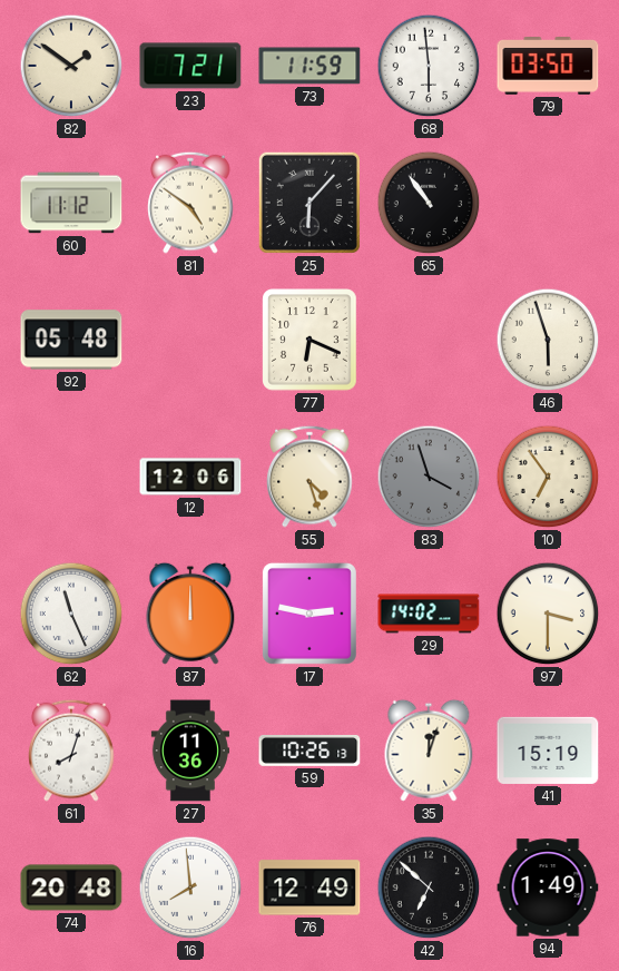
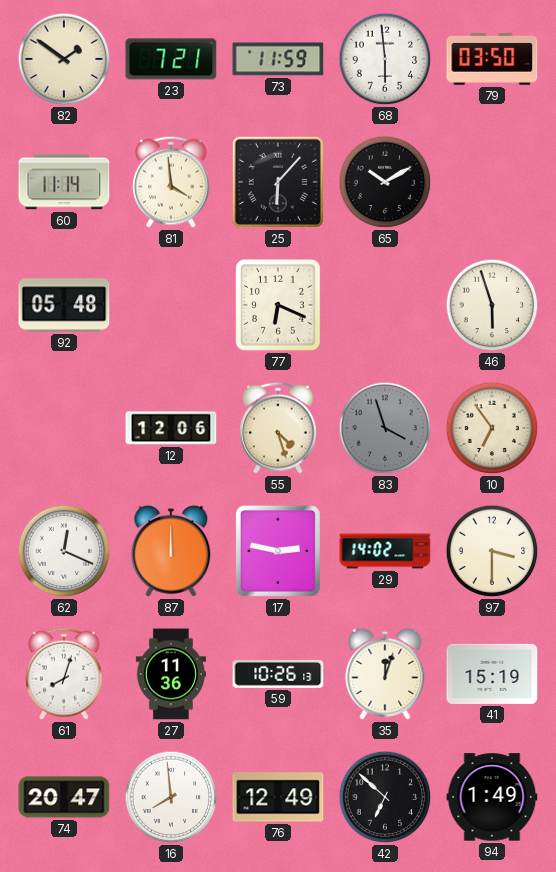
60: 11:12 -> 11:14
81: 4:51 -> 3:59
65: 10:54 -> 10:10
62: 11:26 -> 12:19
74: 20:48 -> 20:47
